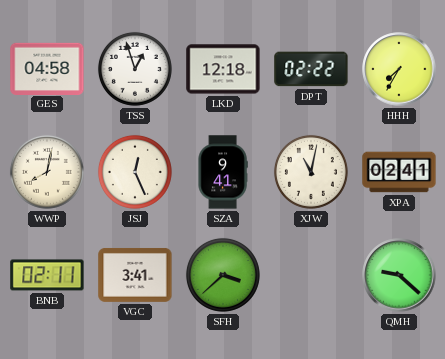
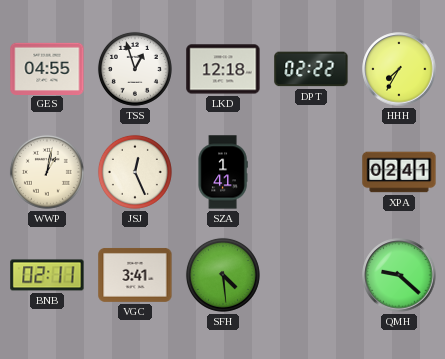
GES: 04:58 -> 04:55
WWP: 8:02 -> 1:02
SZA: 9:41 -> 1:41
XJW: 11:02 -> none
SFH: 3:38 -> 4:29
